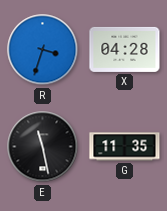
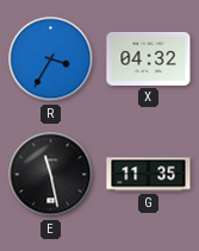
R: 3:33 -> 3:35
X: 04:28 -> 04:32
